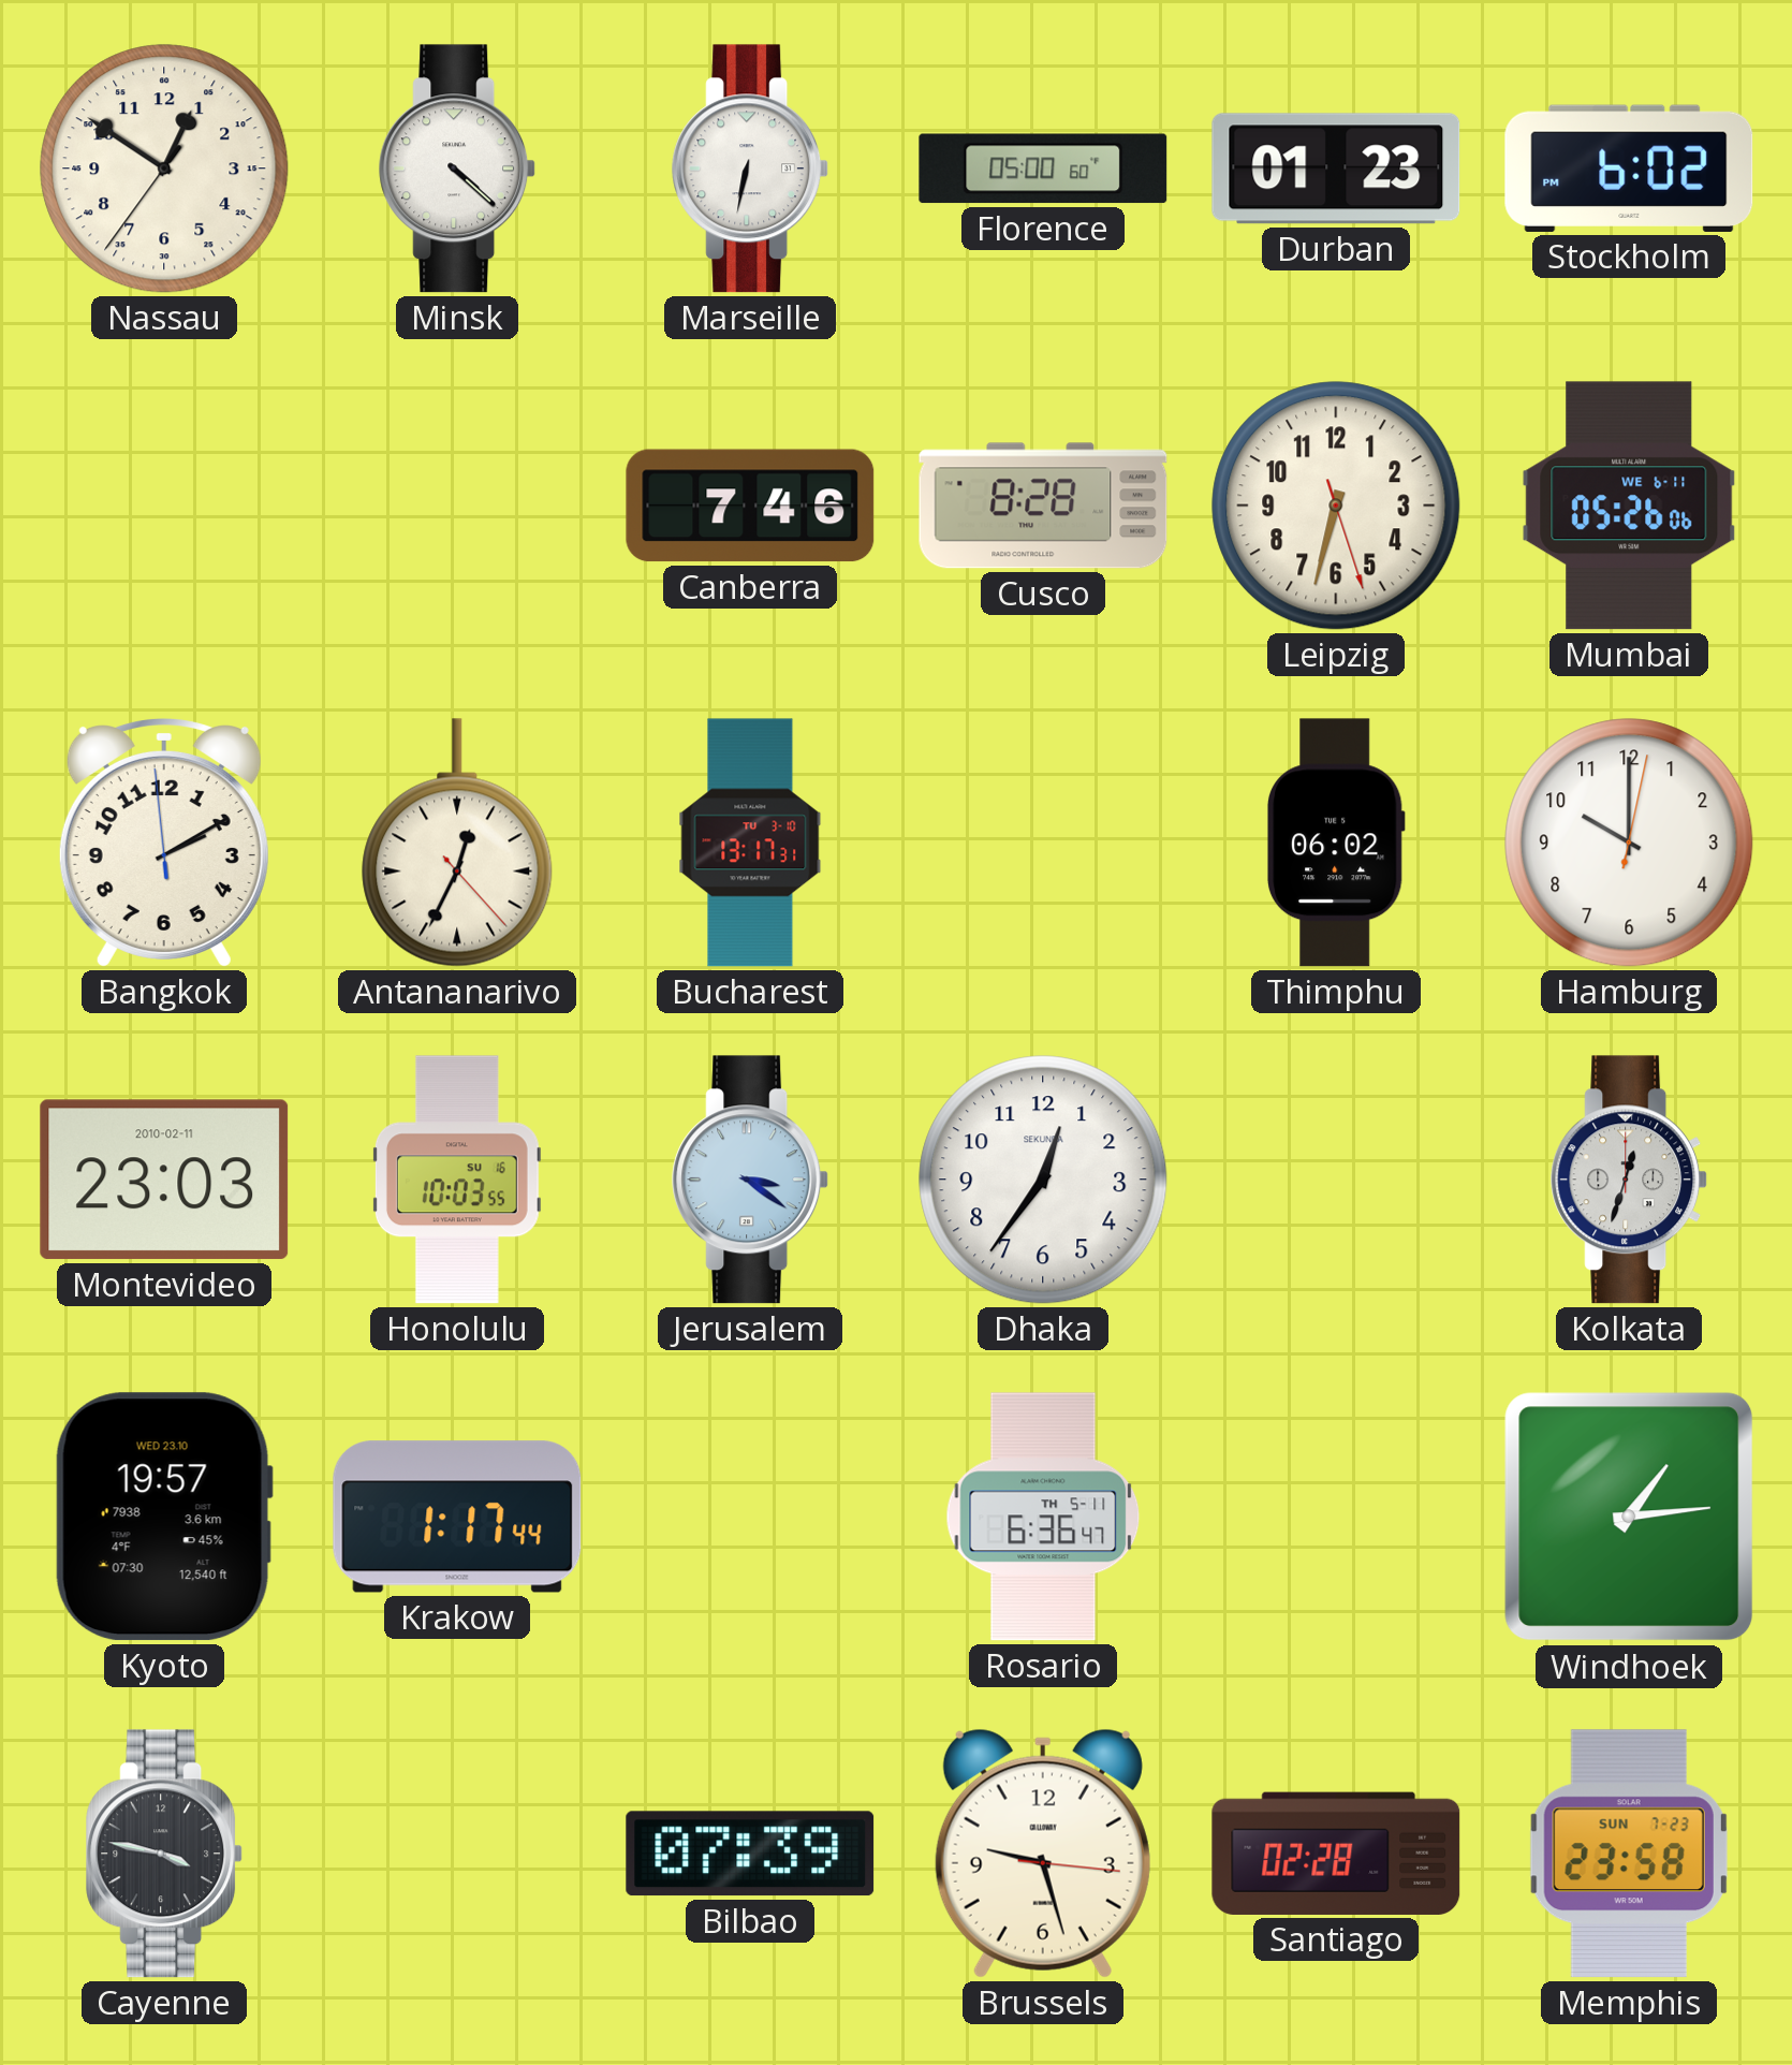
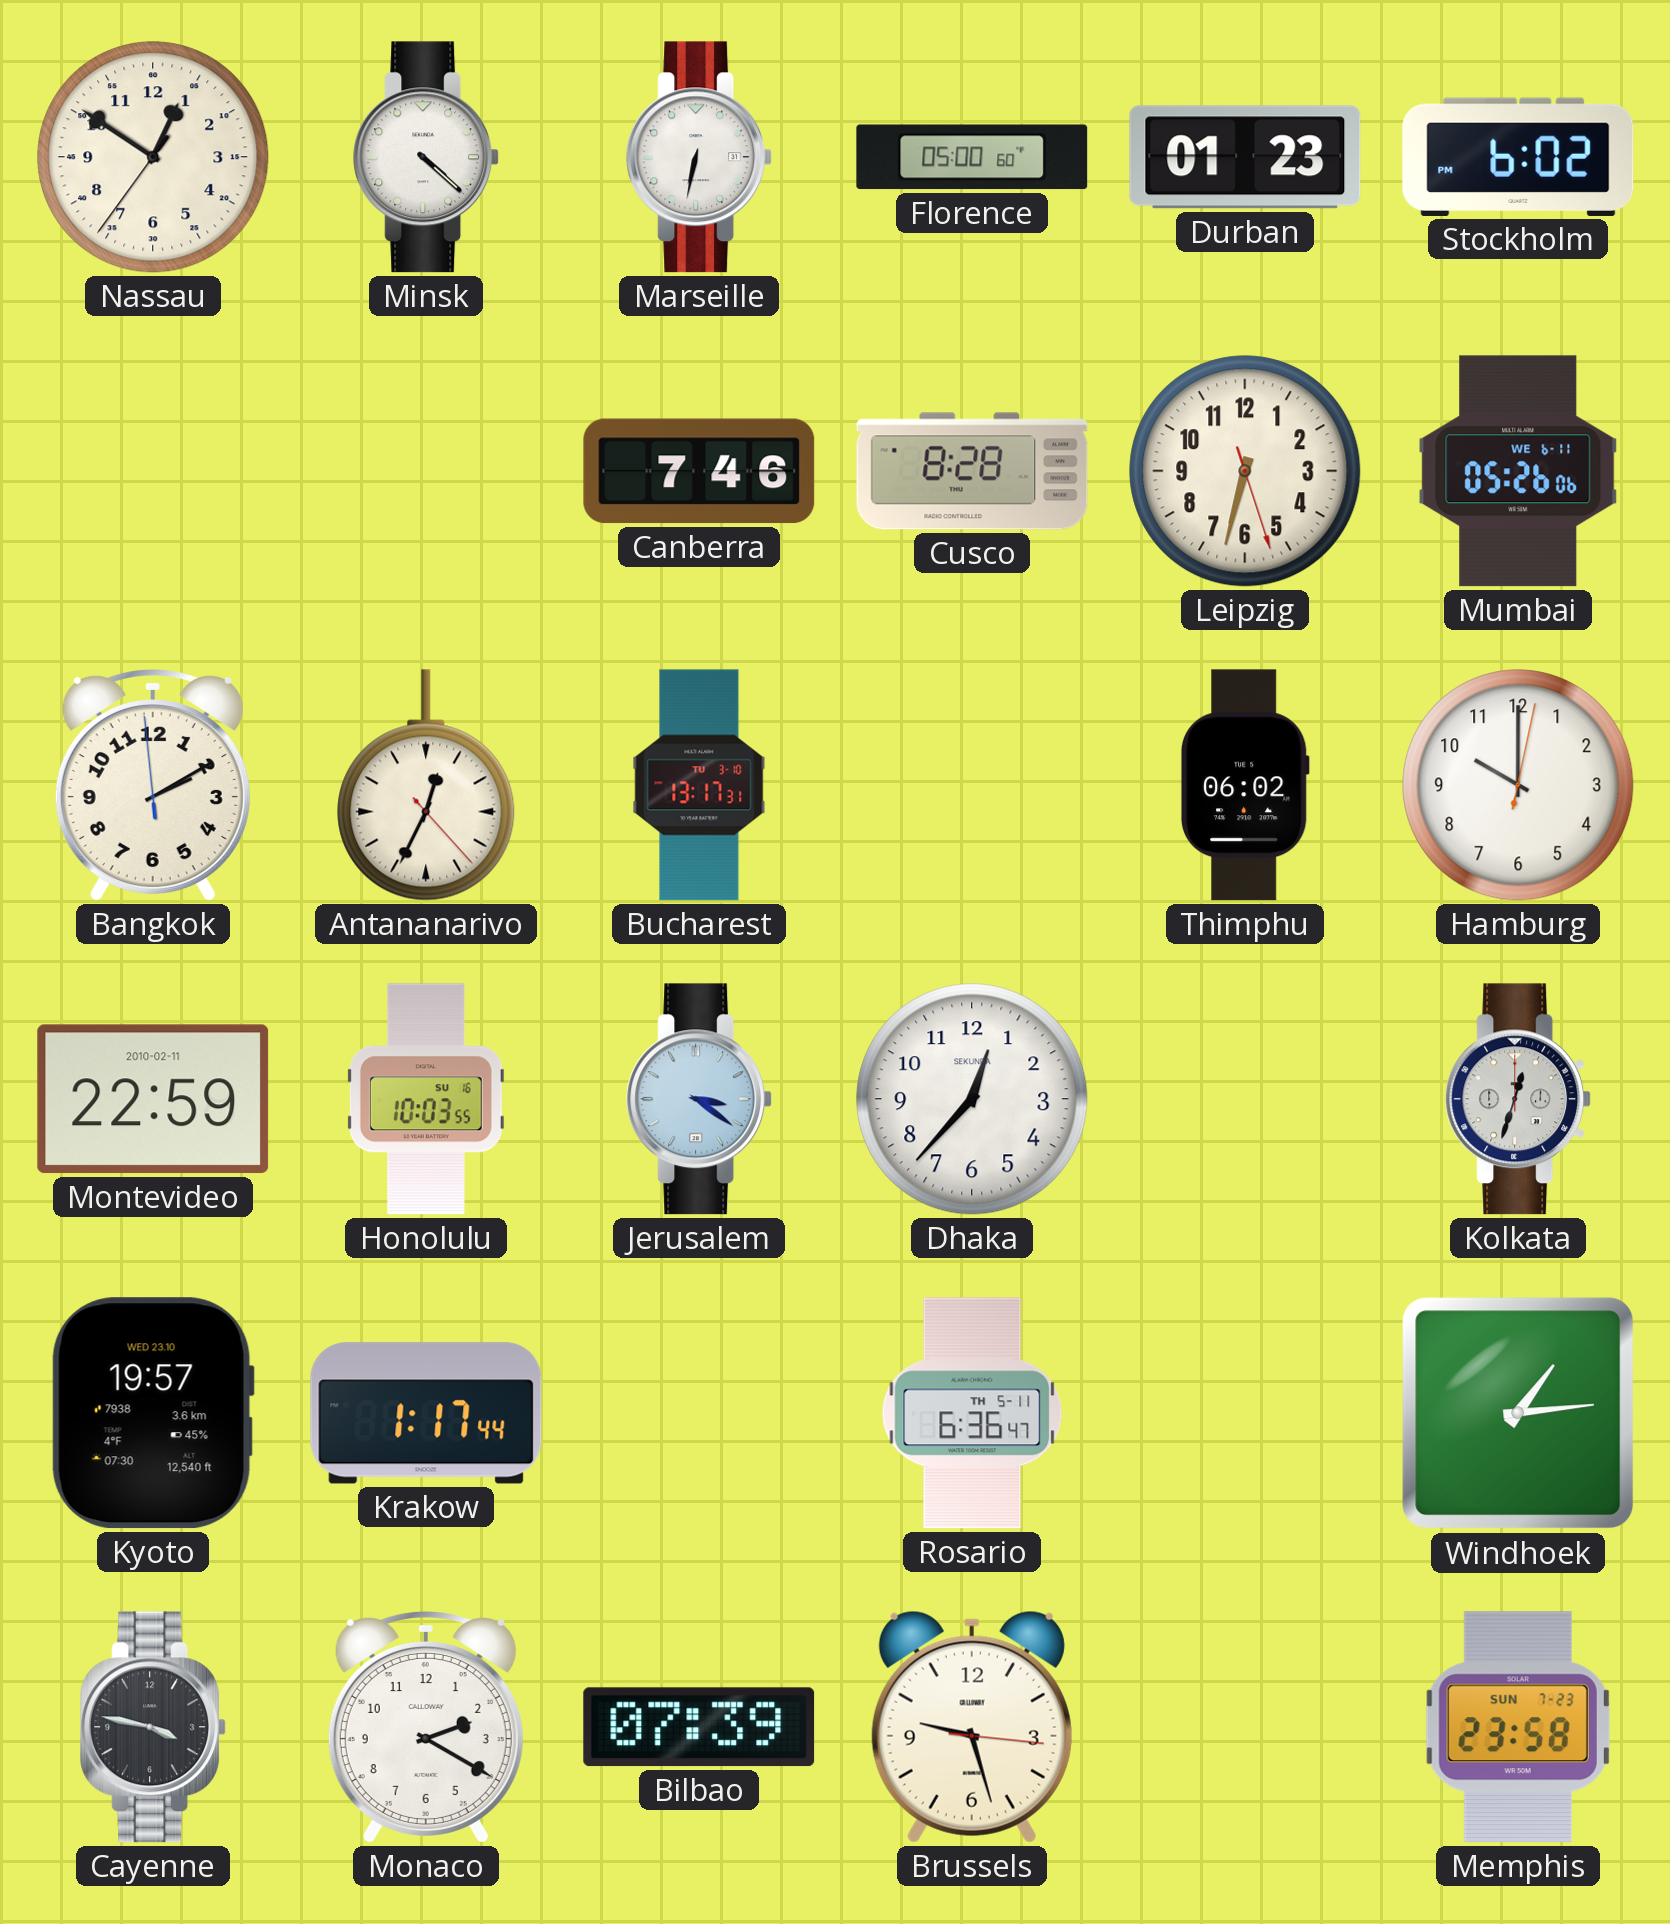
Montevideo: 23:03 -> 22:59
Dhaka: 12:36 -> 12:37
Monaco: none -> 2:20
Santiago: 02:28 -> none
